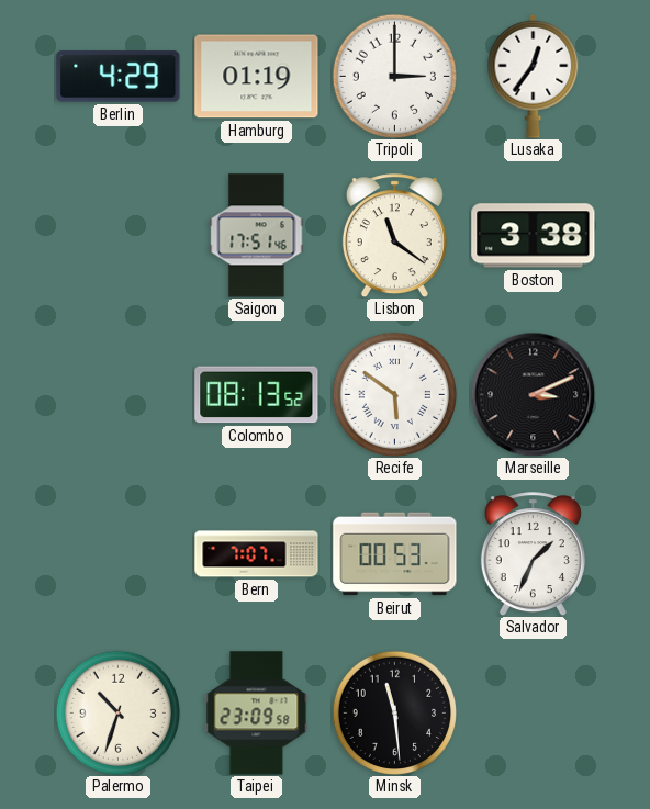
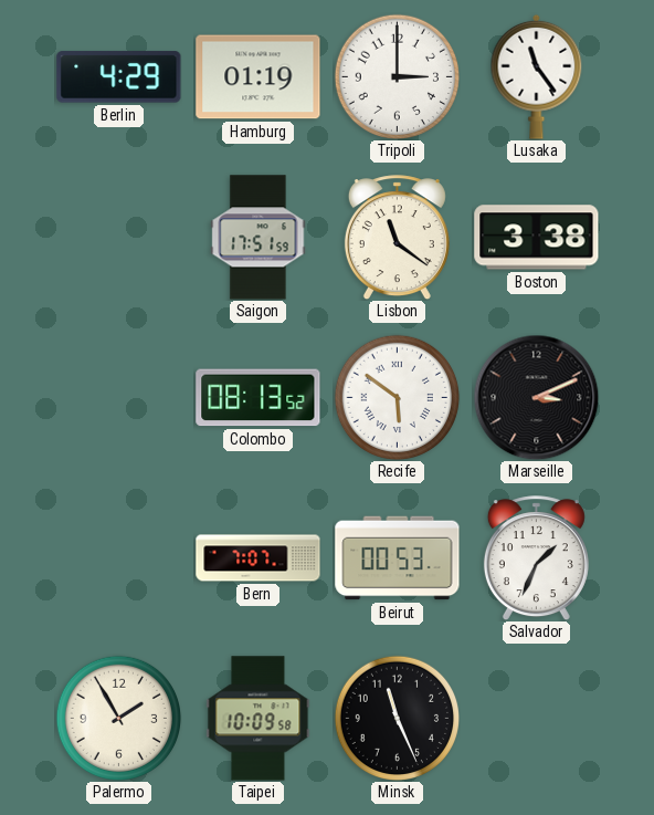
Lusaka: 12:36 -> 11:24
Saigon: 17:51:46 -> 17:51:59
Palermo: 10:33 -> 1:55
Taipei: 23:09 -> 10:09
Minsk: 11:29 -> 11:26
